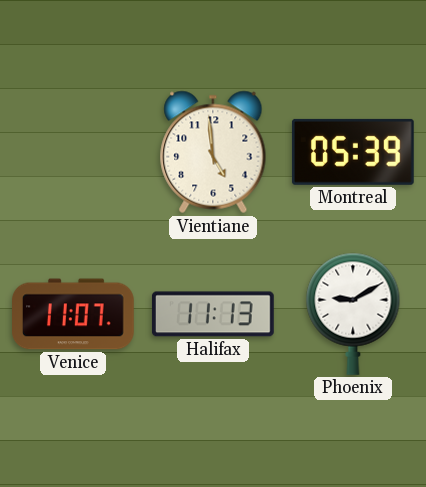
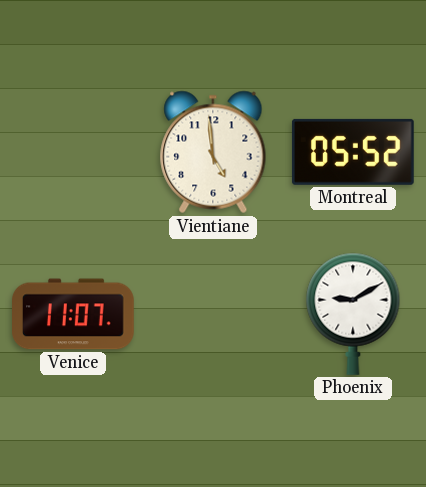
Montreal: 05:39 -> 05:52
Halifax: 11:13 -> none
